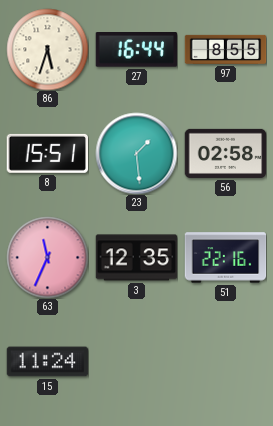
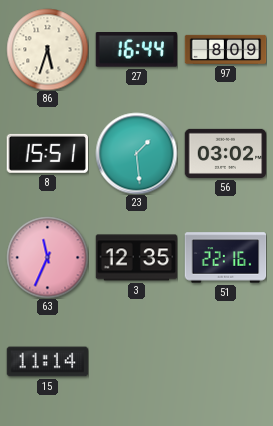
97: 8:55 -> 8:09
56: 02:58 -> 03:02
15: 11:24 -> 11:14
